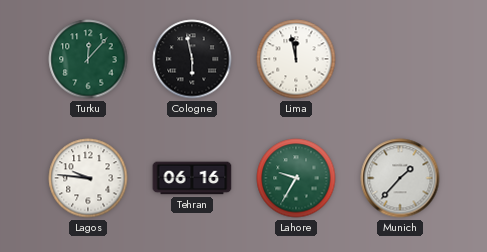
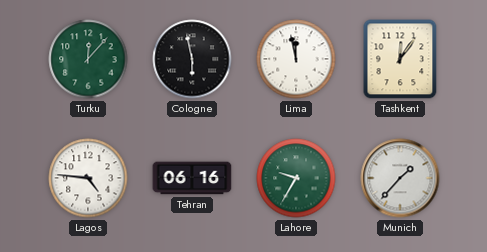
Tashkent: none -> 12:06
Lagos: 9:46 -> 4:46
